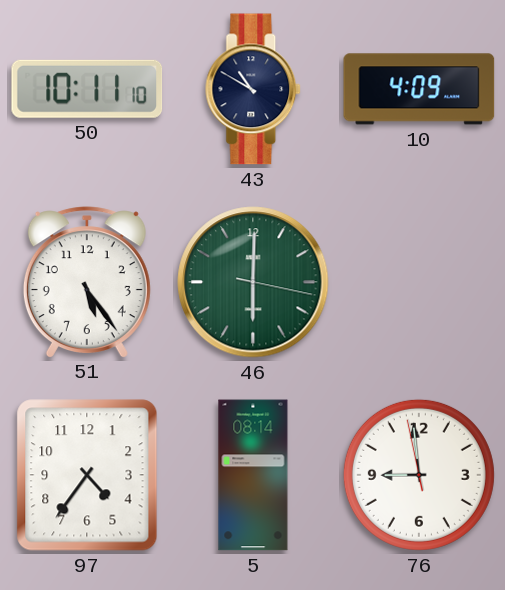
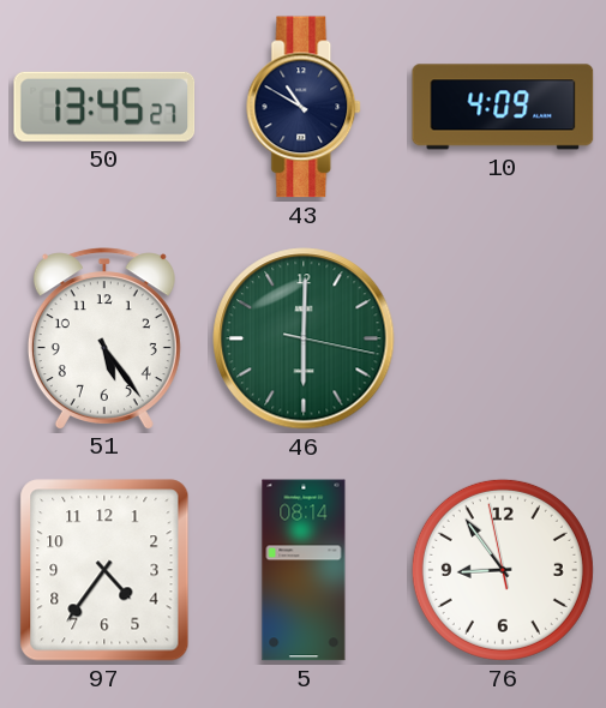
50: 10:11 -> 13:45
76: 8:58 -> 8:53
